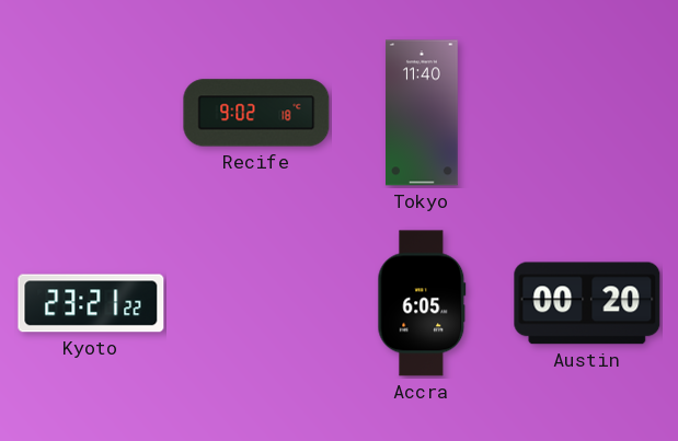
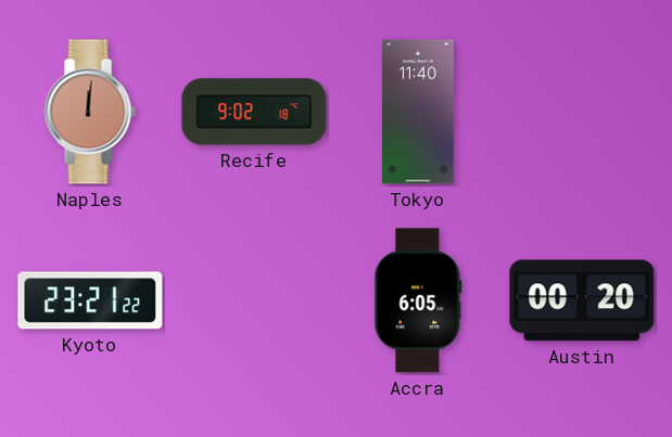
Naples: none -> 12:01
